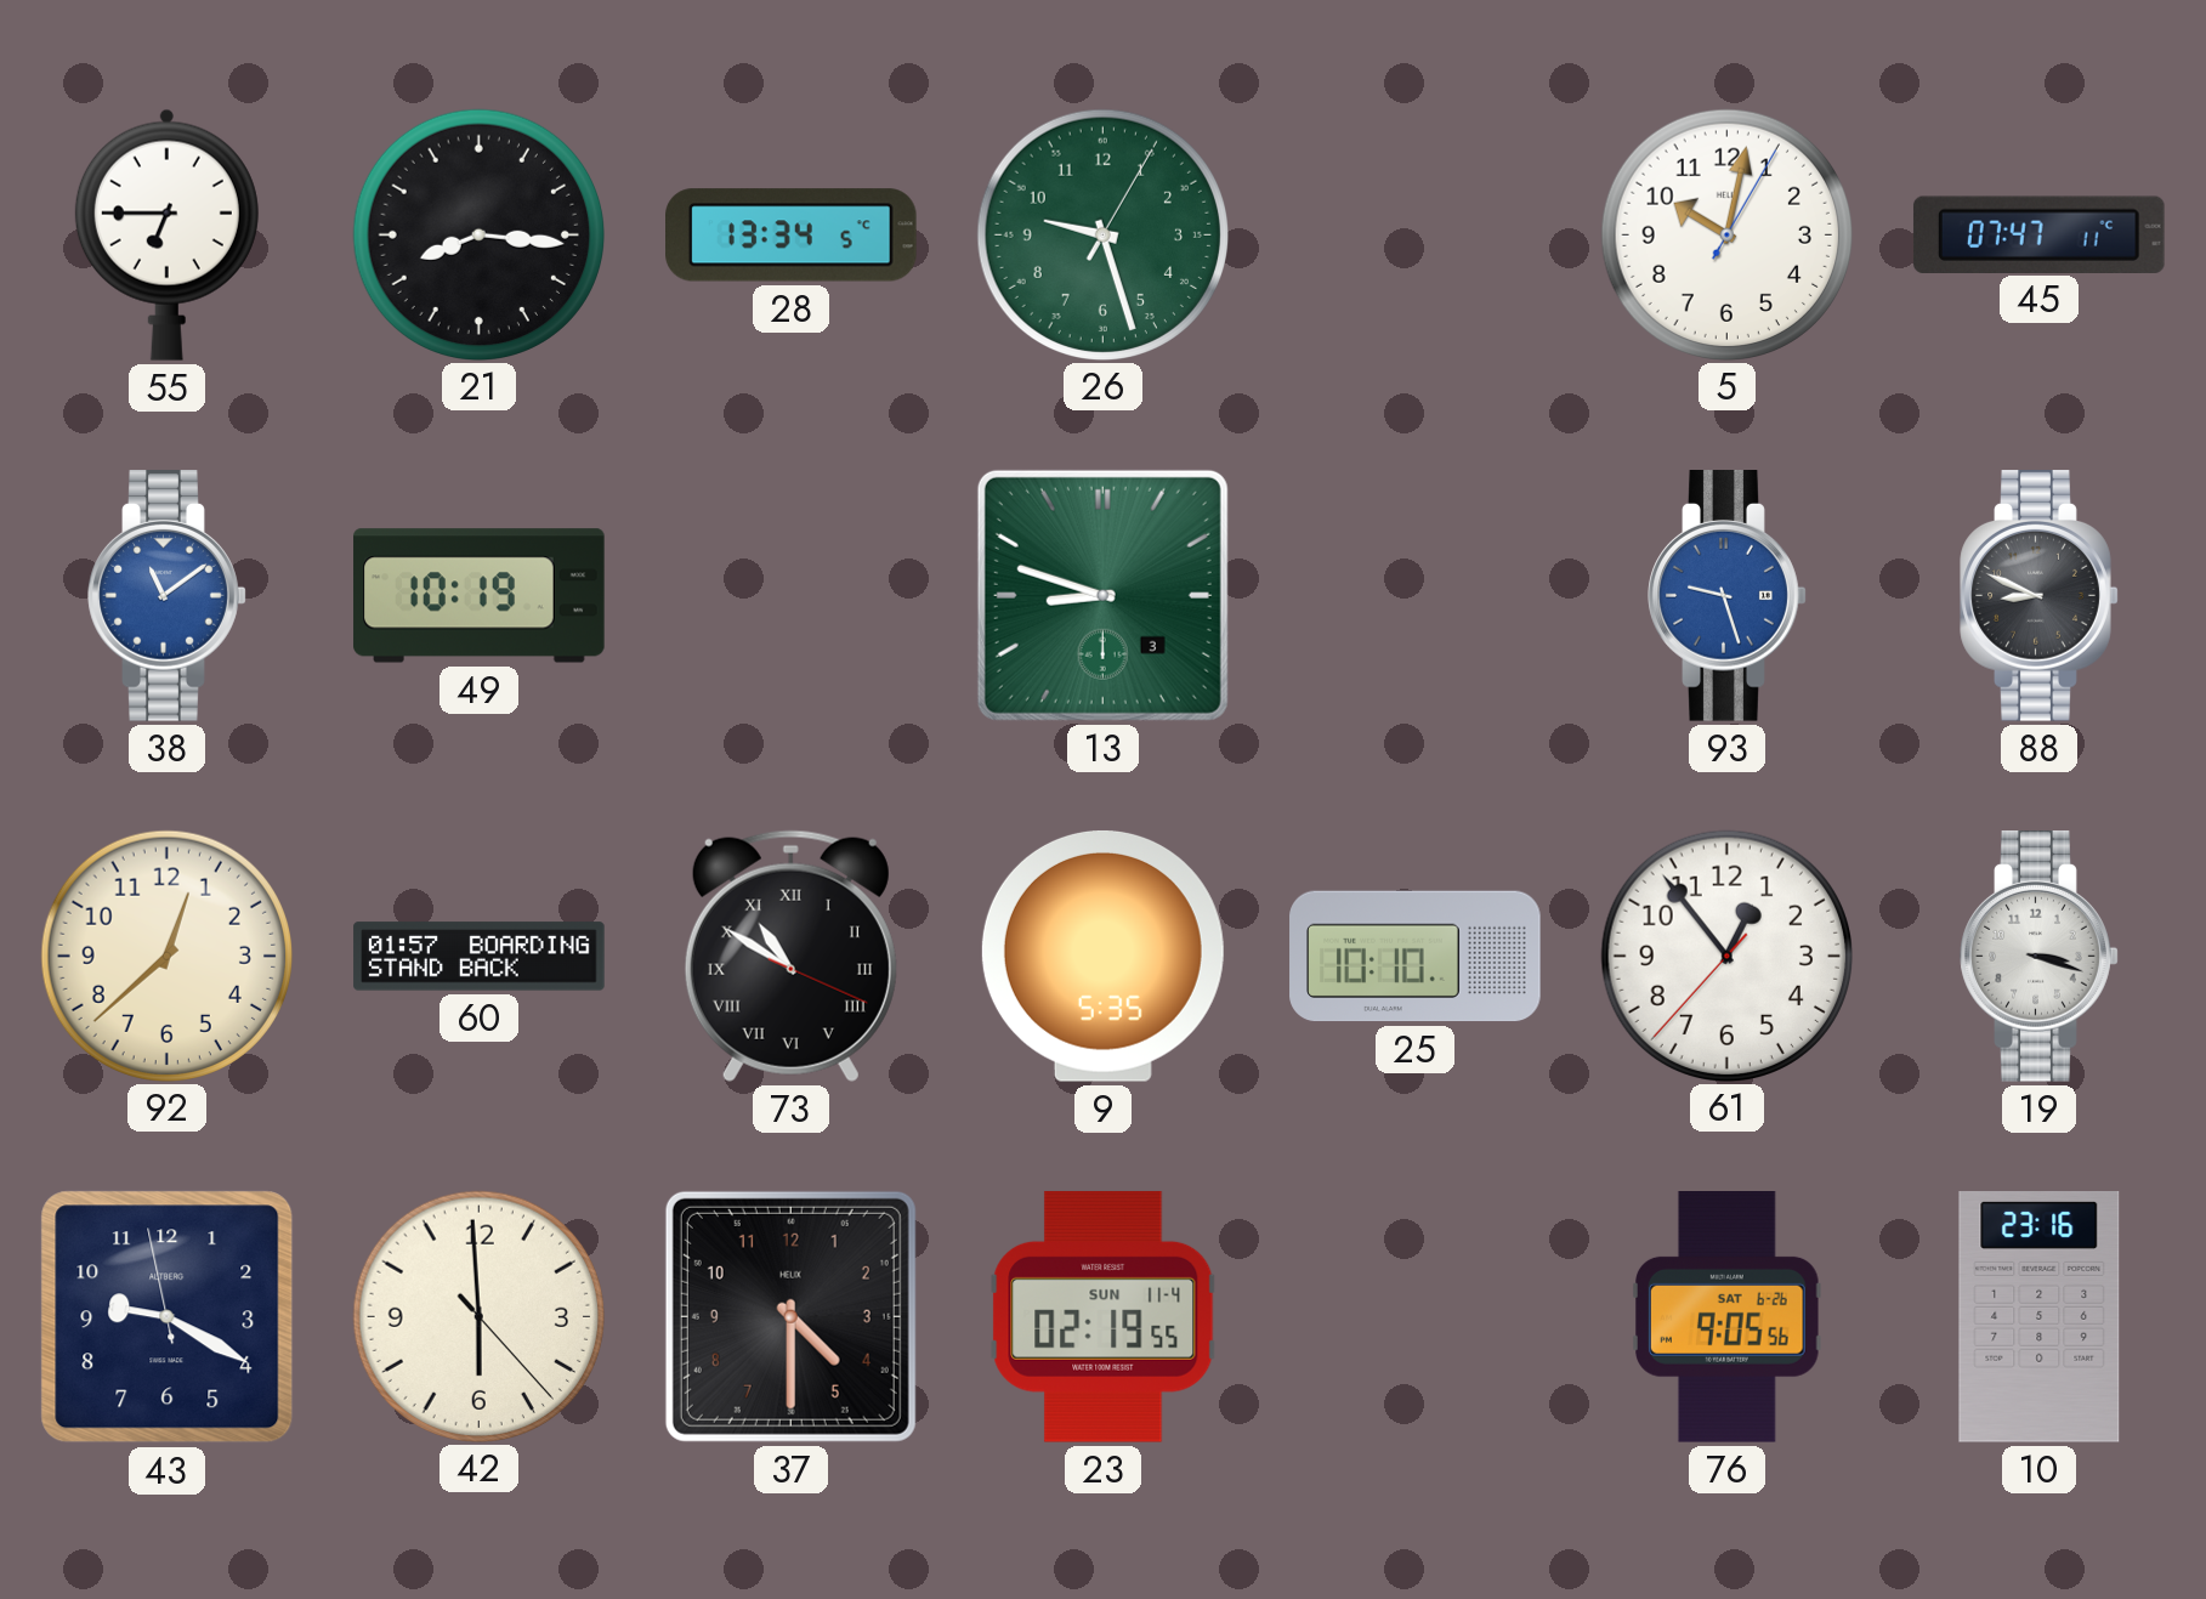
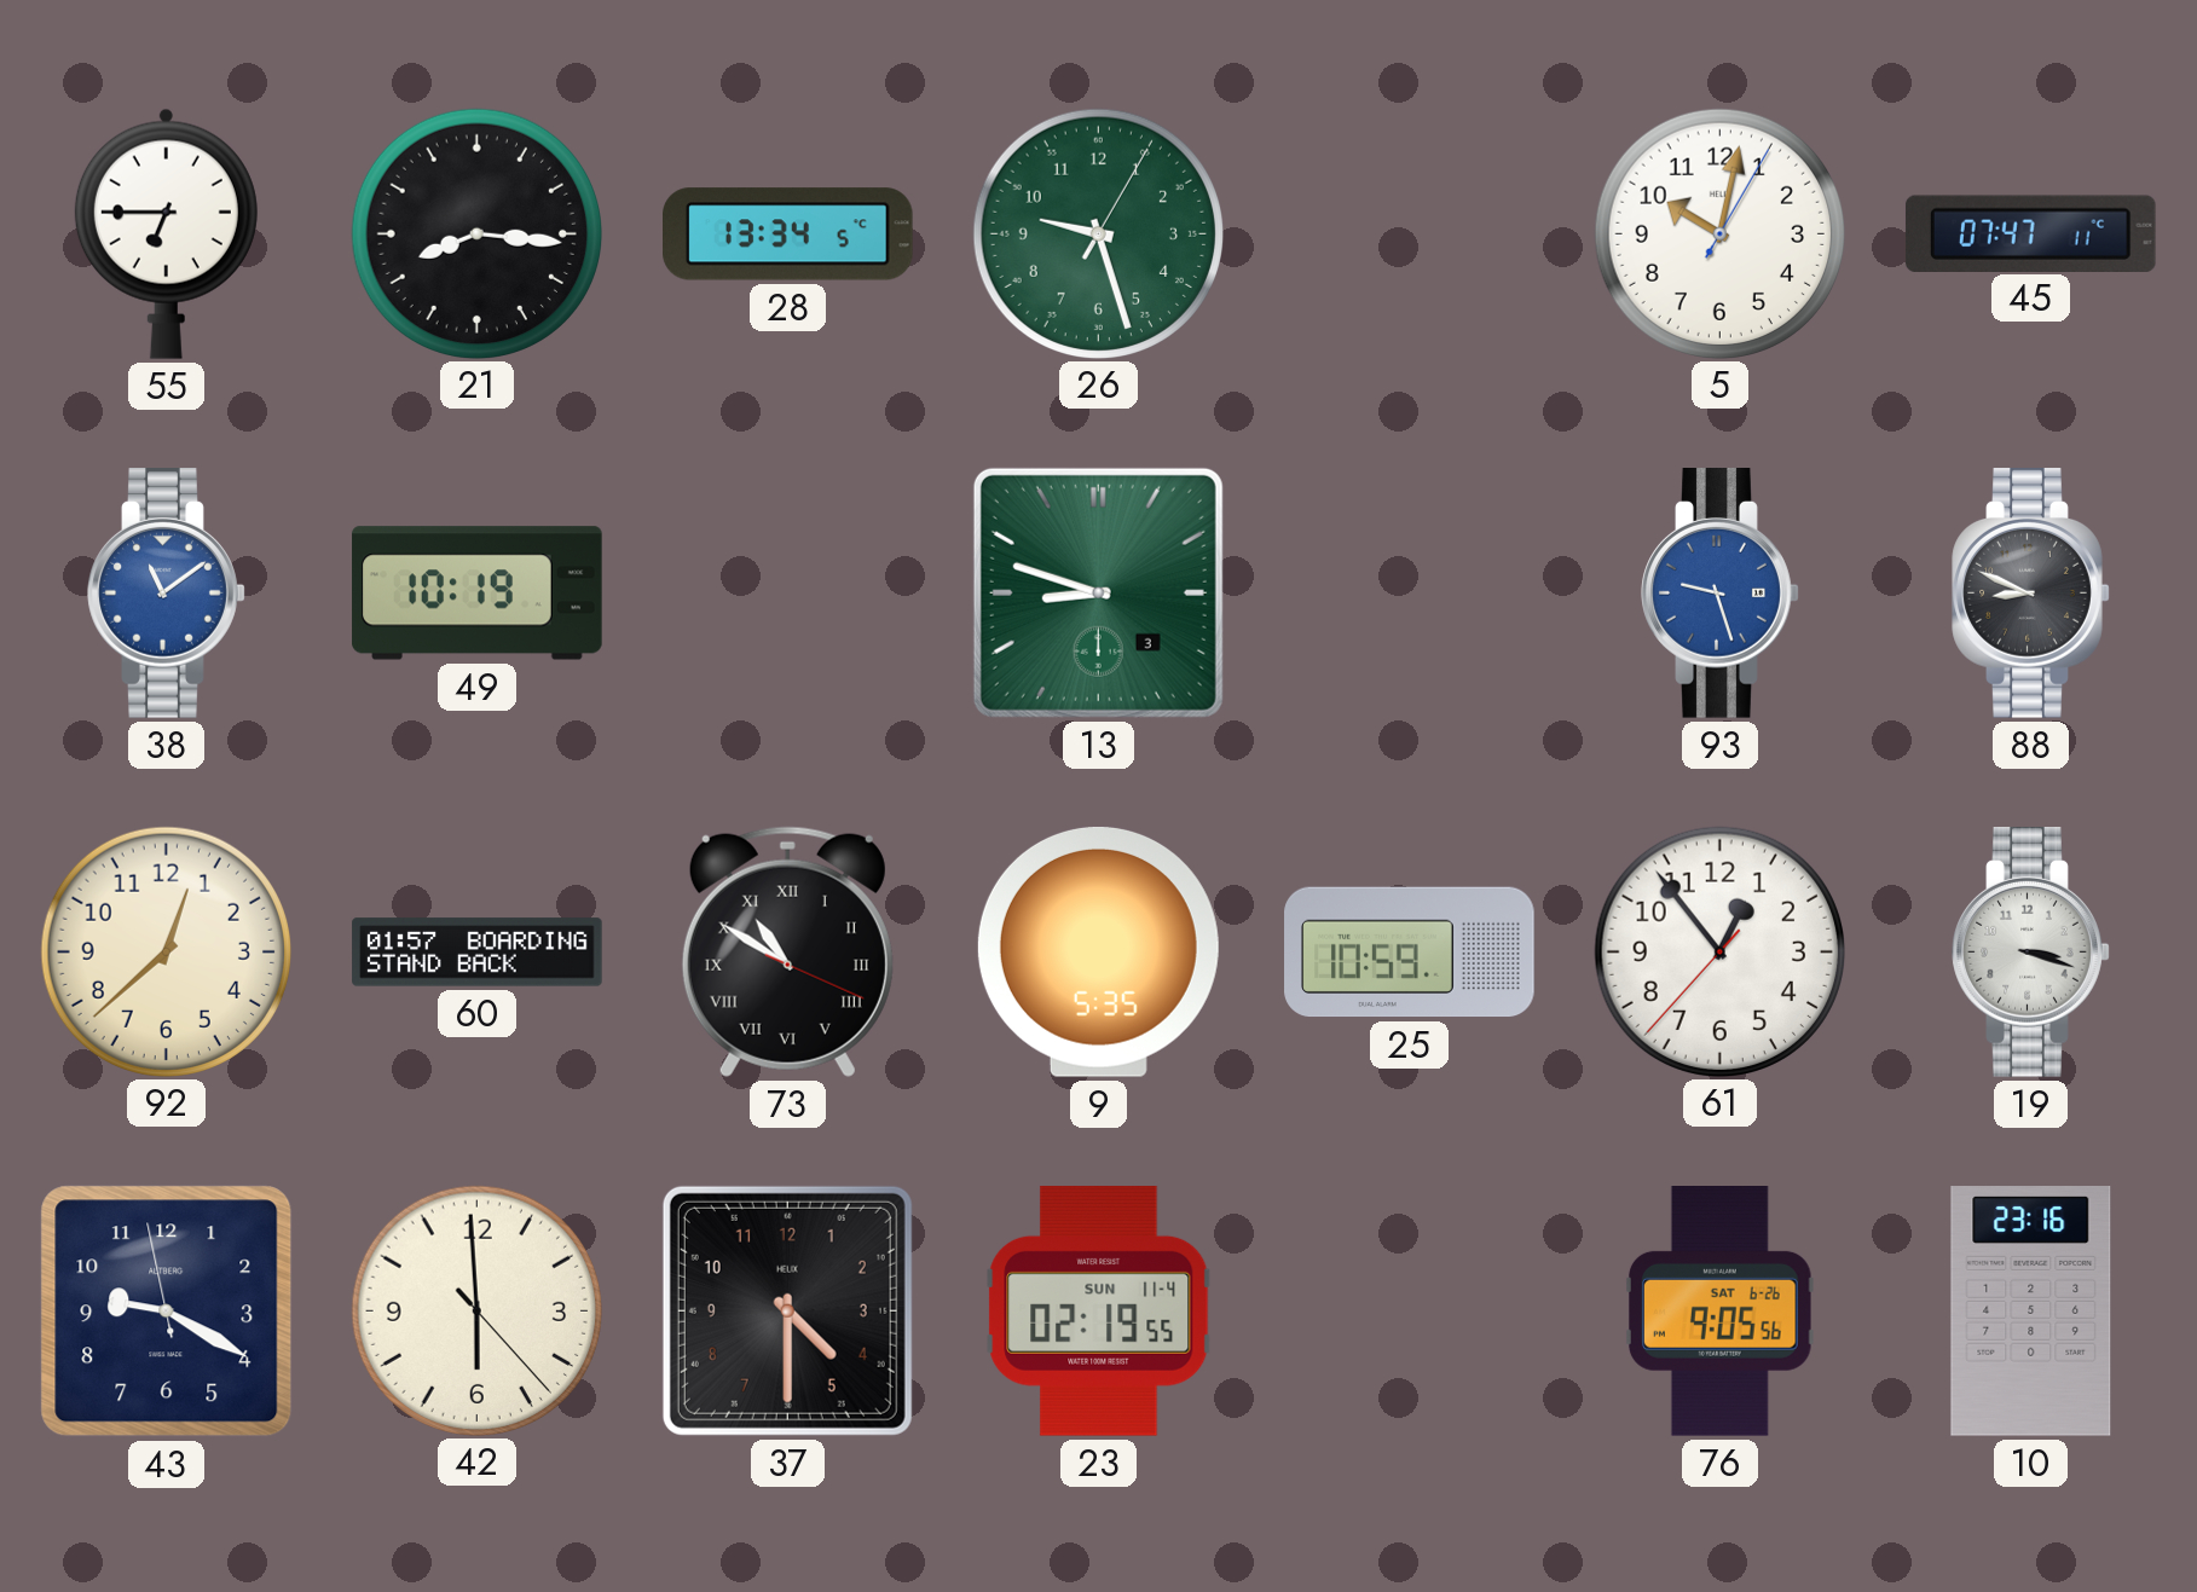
25: 10:10 -> 10:59
